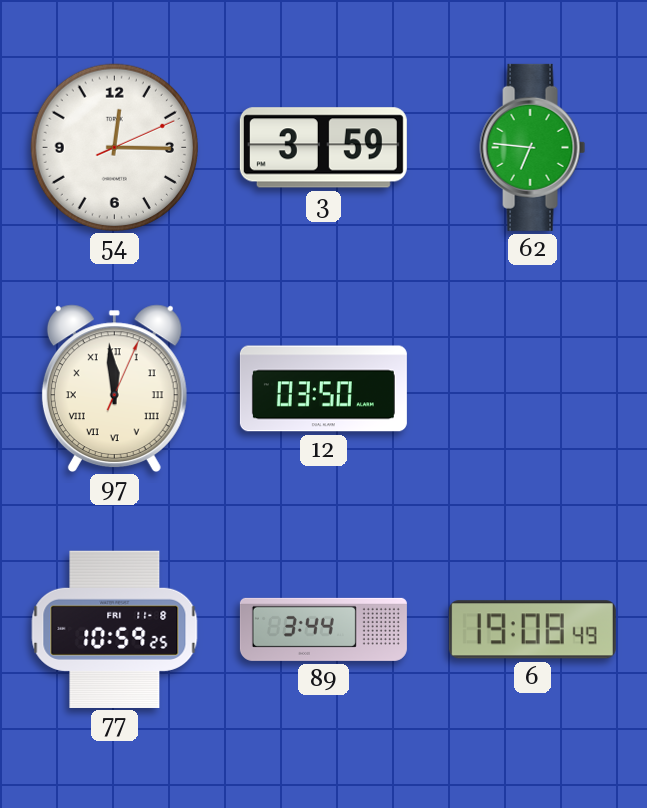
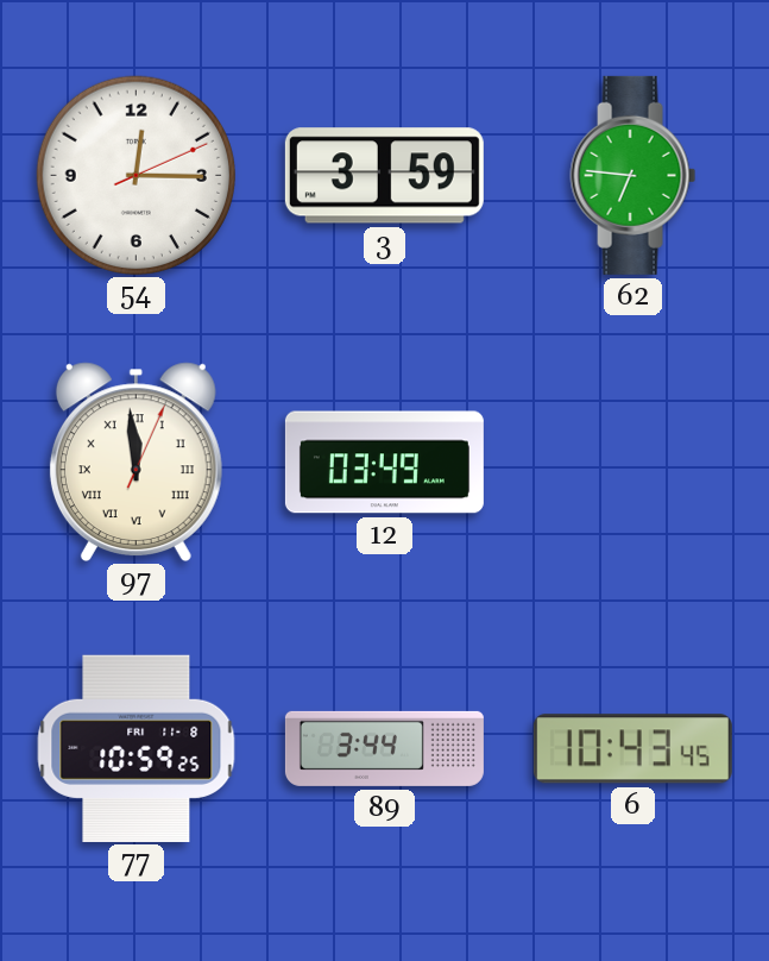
12: 03:50 -> 03:49
6: 19:08 -> 10:43
